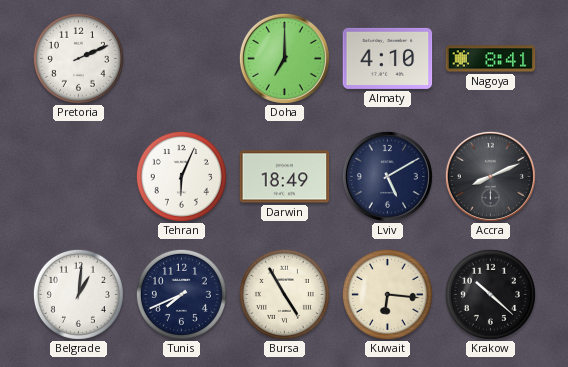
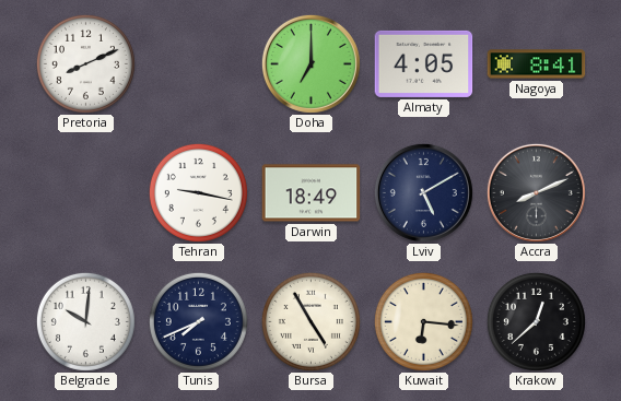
Pretoria: 2:11 -> 8:11
Almaty: 4:10 -> 4:05
Tehran: 6:04 -> 9:17
Belgrade: 1:01 -> 10:01
Krakow: 10:22 -> 12:38
